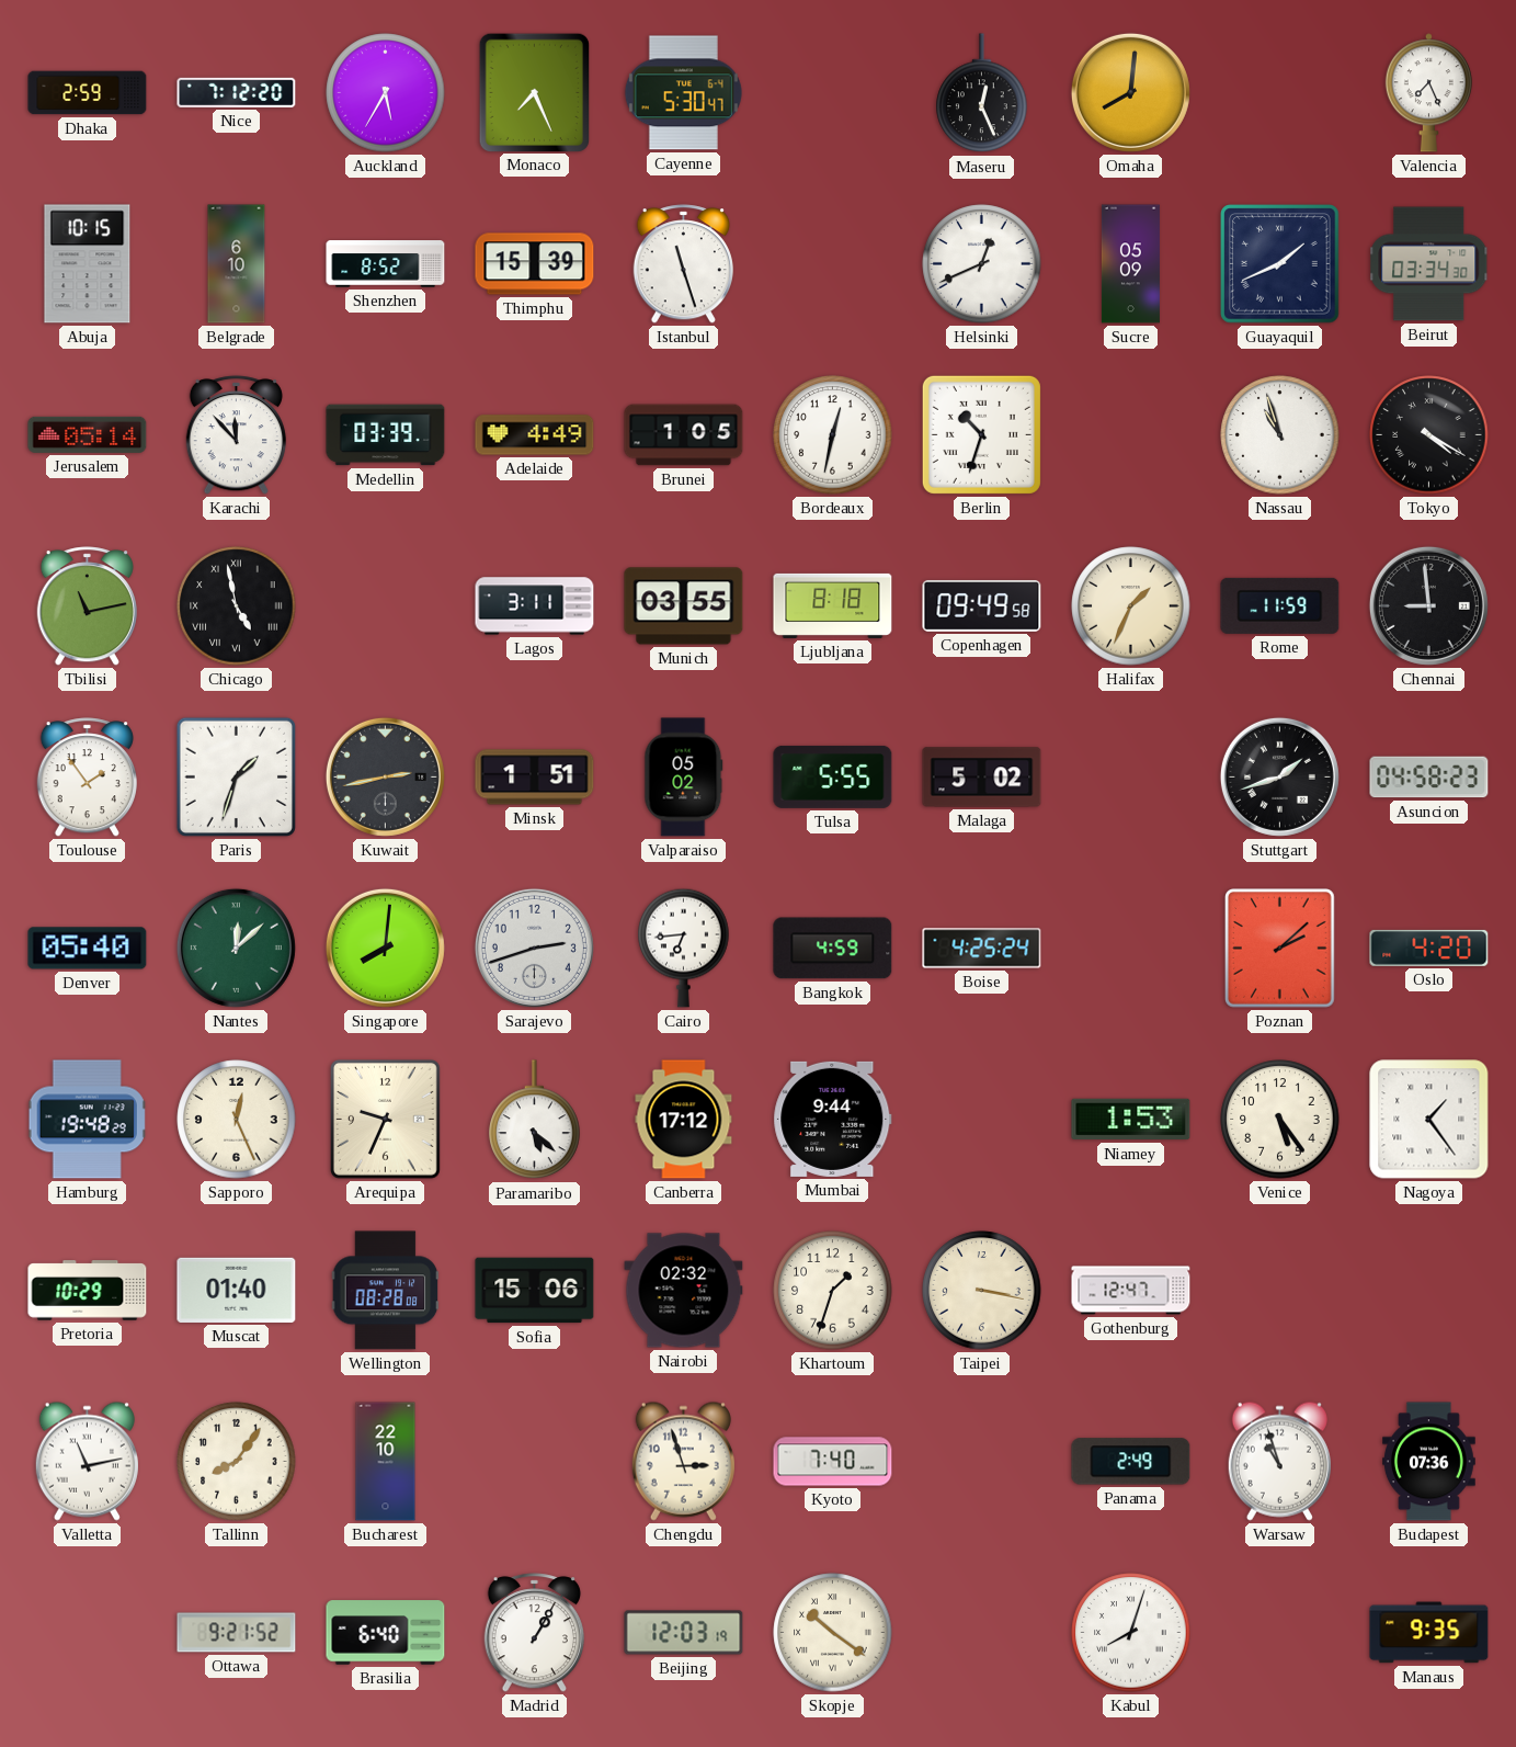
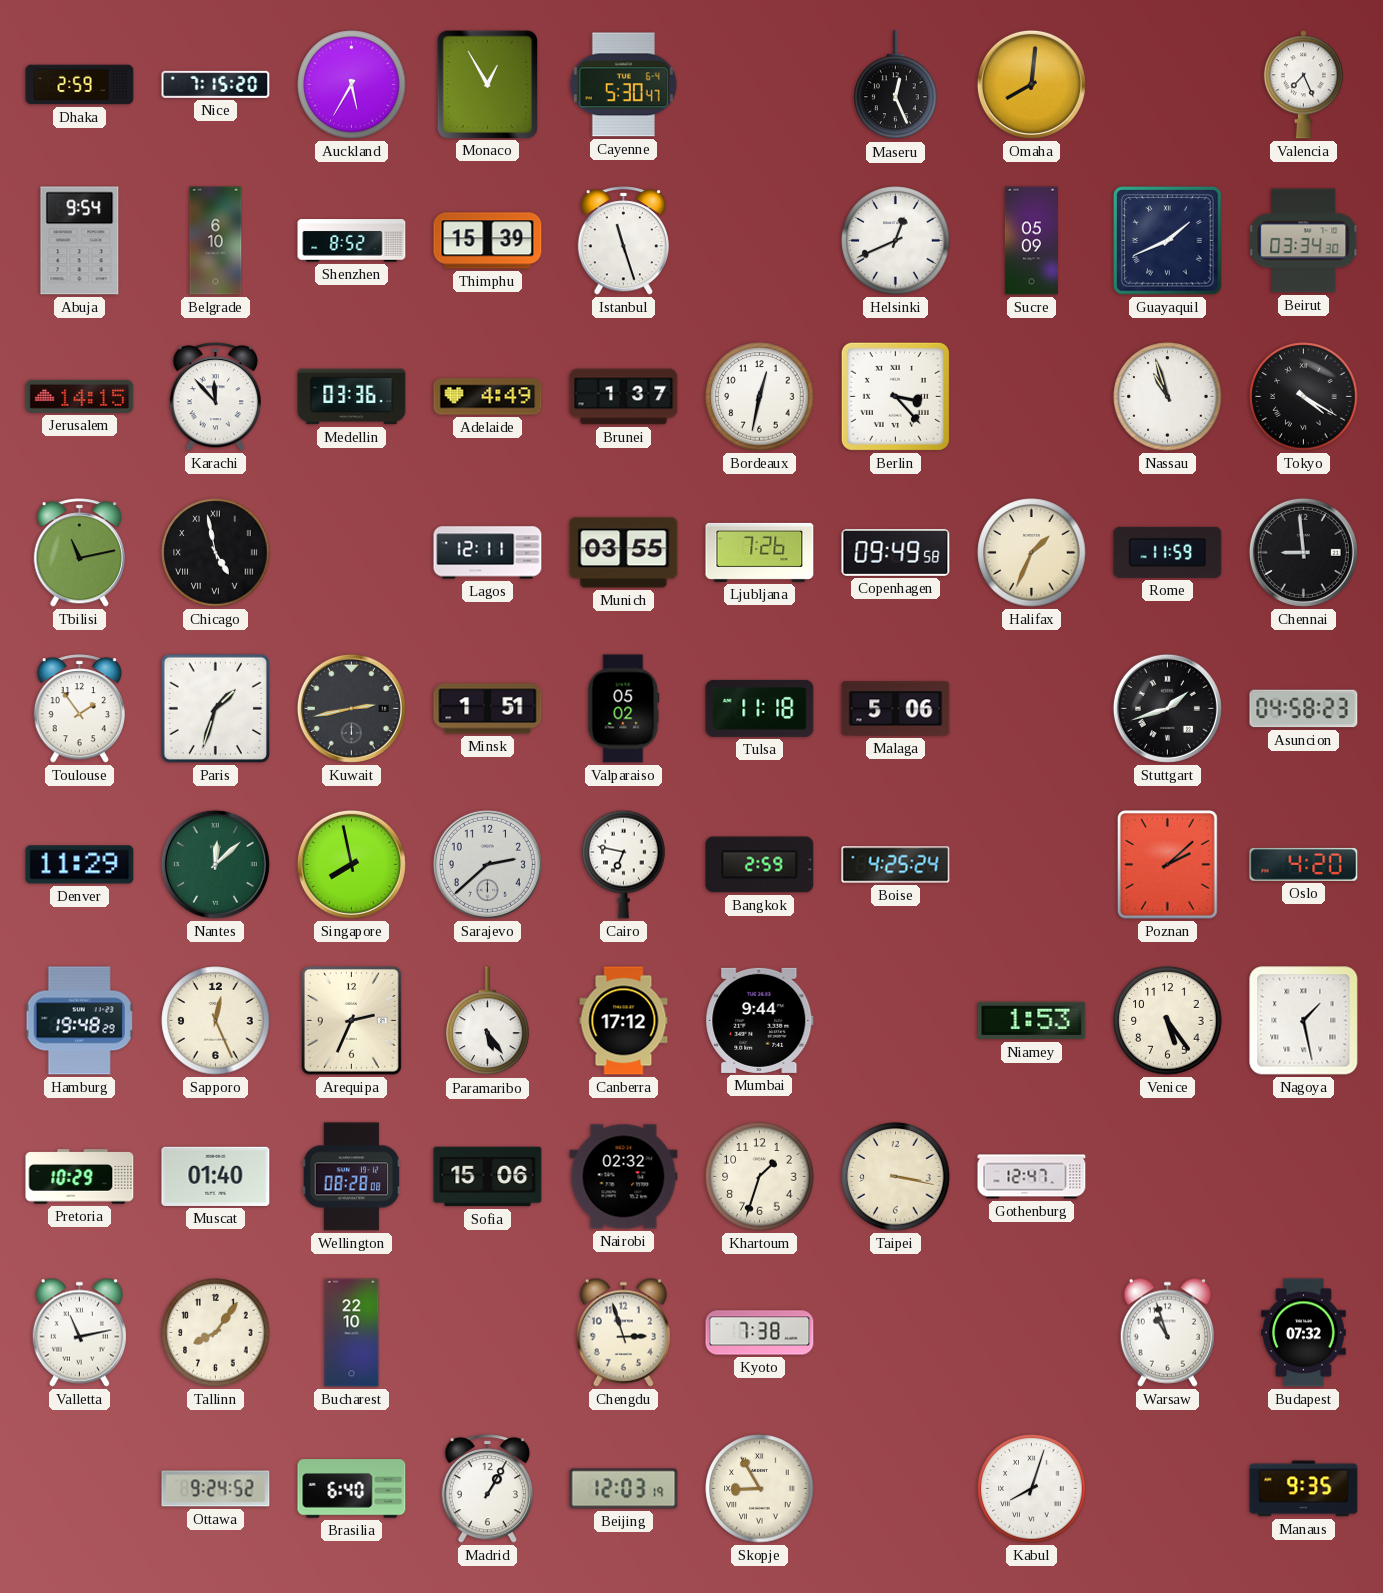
Nice: 7:12 -> 7:15
Monaco: 7:26 -> 12:55
Abuja: 10:15 -> 9:54
Jerusalem: 05:14 -> 14:15
Medellin: 03:39 -> 03:36
Brunei: 1:05 -> 1:37
Berlin: 10:33 -> 3:23
Lagos: 3:11 -> 12:11
Ljubljana: 8:18 -> 7:26
Tulsa: 5:55 -> 11:18
Malaga: 5:02 -> 5:06
Denver: 05:40 -> 11:29
Singapore: 8:01 -> 7:58
Sarajevo: 2:42 -> 2:38
Cairo: 6:44 -> 6:47
Bangkok: 4:59 -> 2:59
Arequipa: 9:34 -> 2:34
Paramaribo: 5:22 -> 5:24
Nagoya: 1:24 -> 1:28
Kyoto: 7:40 -> 7:38
Panama: 2:49 -> none
Budapest: 07:36 -> 07:32
Ottawa: 9:21 -> 9:24
Skopje: 10:21 -> 8:55
